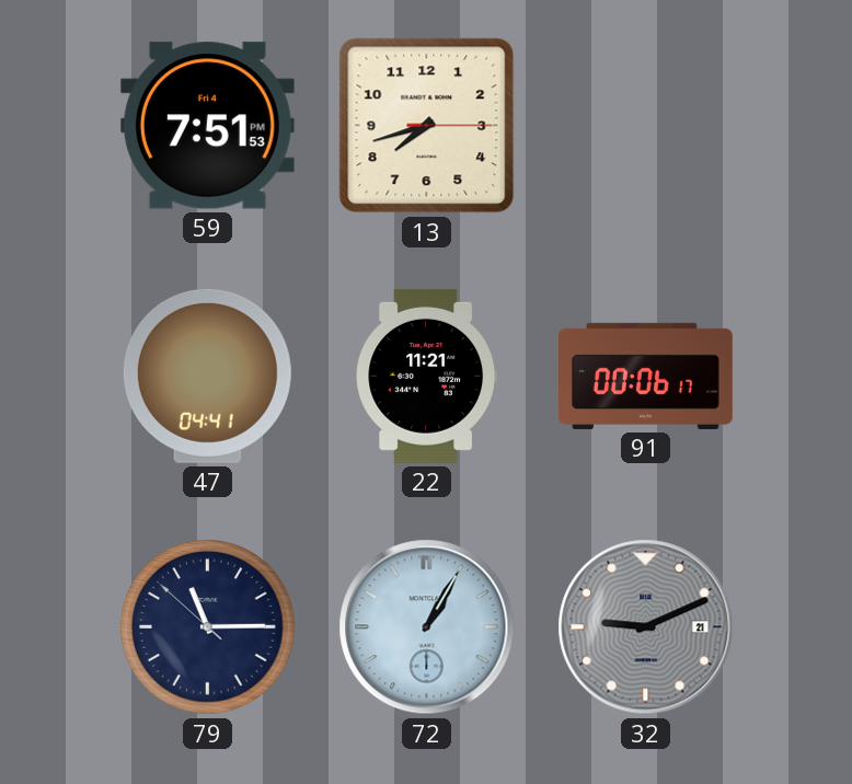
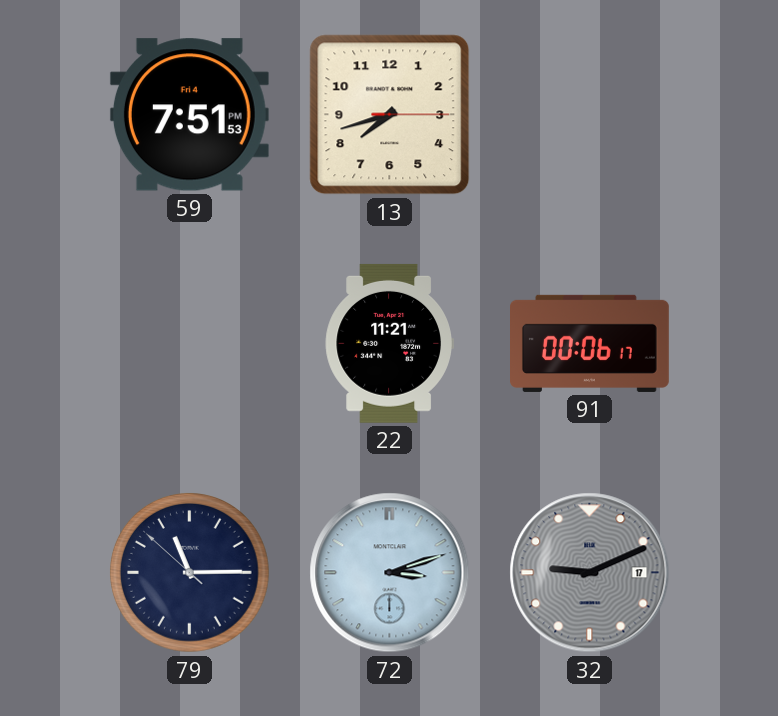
47: 04:41 -> none
72: 1:05 -> 3:12
32 date: 21 -> 17
